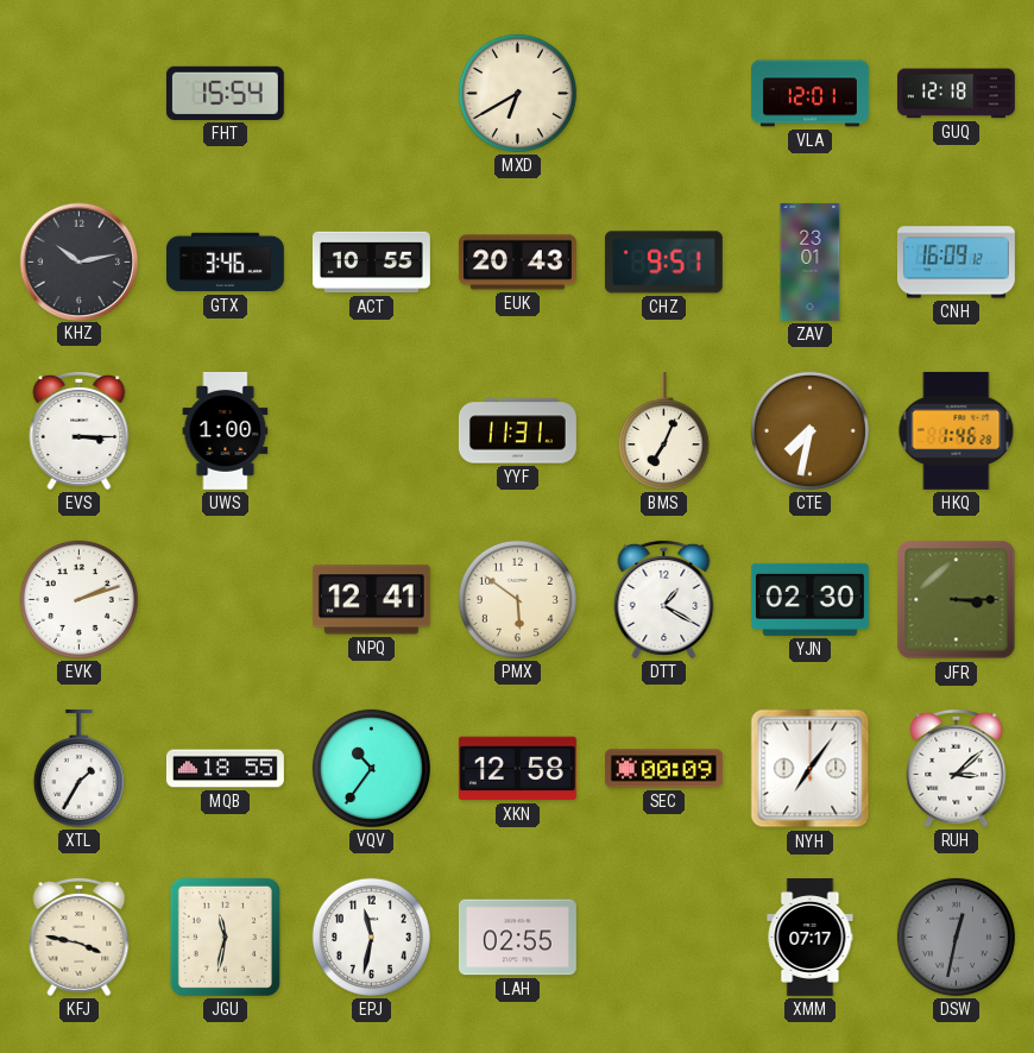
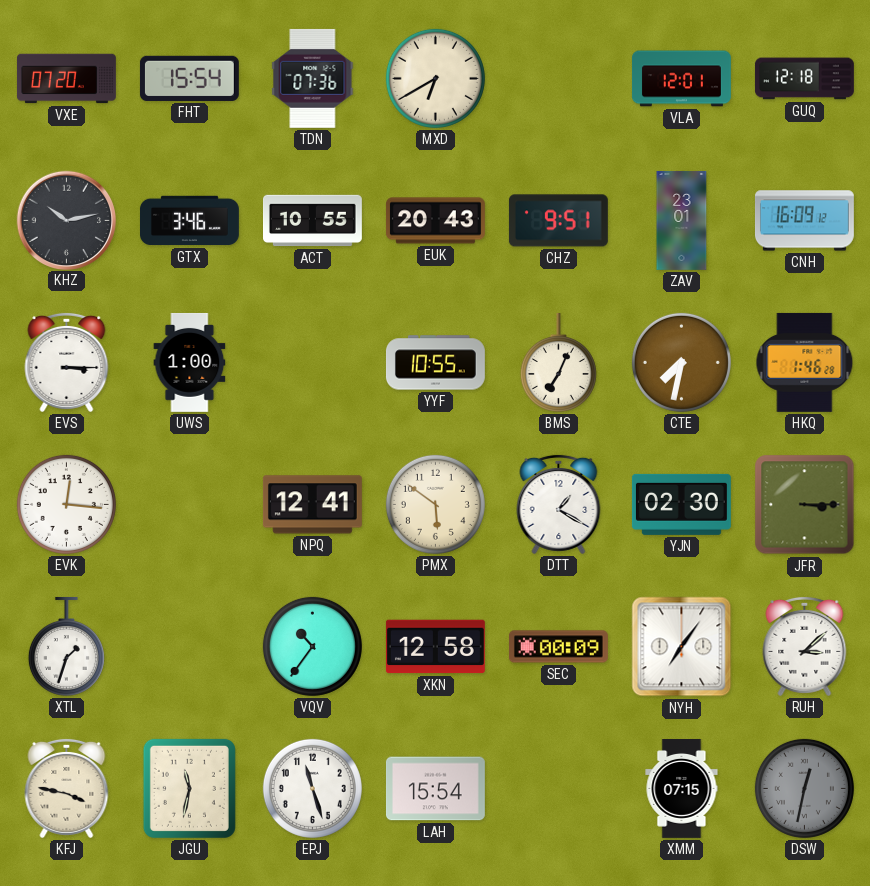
VXE: none -> 07:20
TDN: none -> 07:36
YYF: 11:31 -> 10:55
EVK: 2:12 -> 12:16
XTL: 1:35 -> 1:33
MQB: 18:55 -> none
EPJ: 11:32 -> 11:27
LAH: 02:55 -> 15:54
XMM: 07:17 -> 07:15
